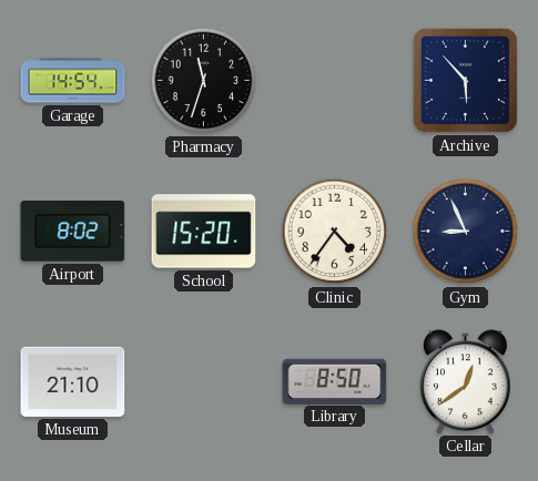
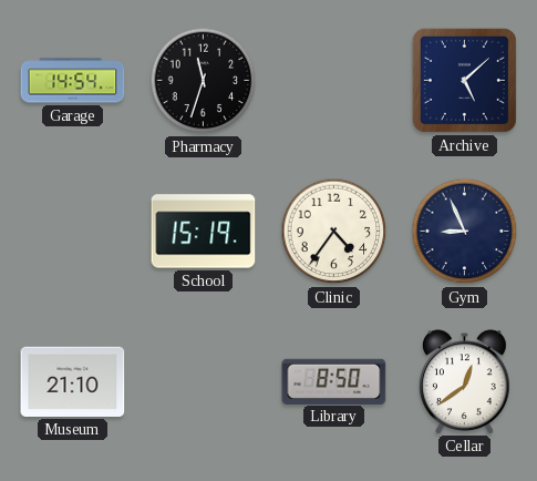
Archive: 5:53 -> 5:08
Airport: 8:02 -> none
School: 15:20 -> 15:19
